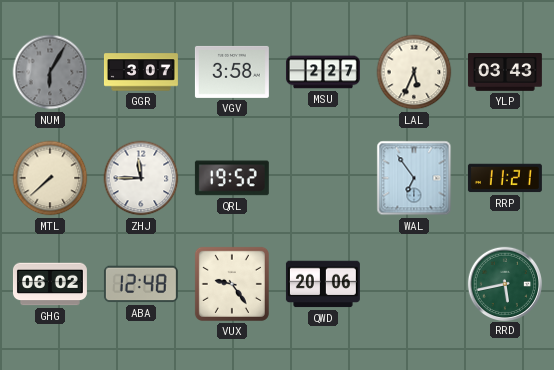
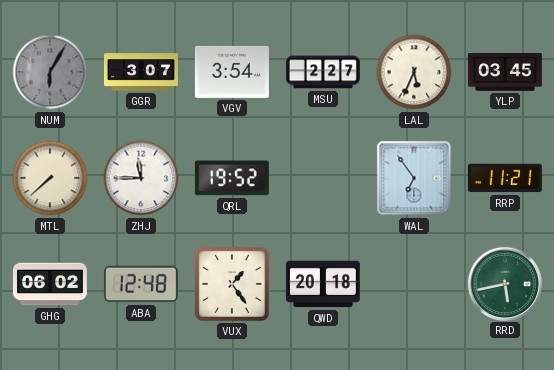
VGV: 3:58 -> 3:54
YLP: 03:43 -> 03:45
VUX: 9:24 -> 1:24
QWD: 20:06 -> 20:18
